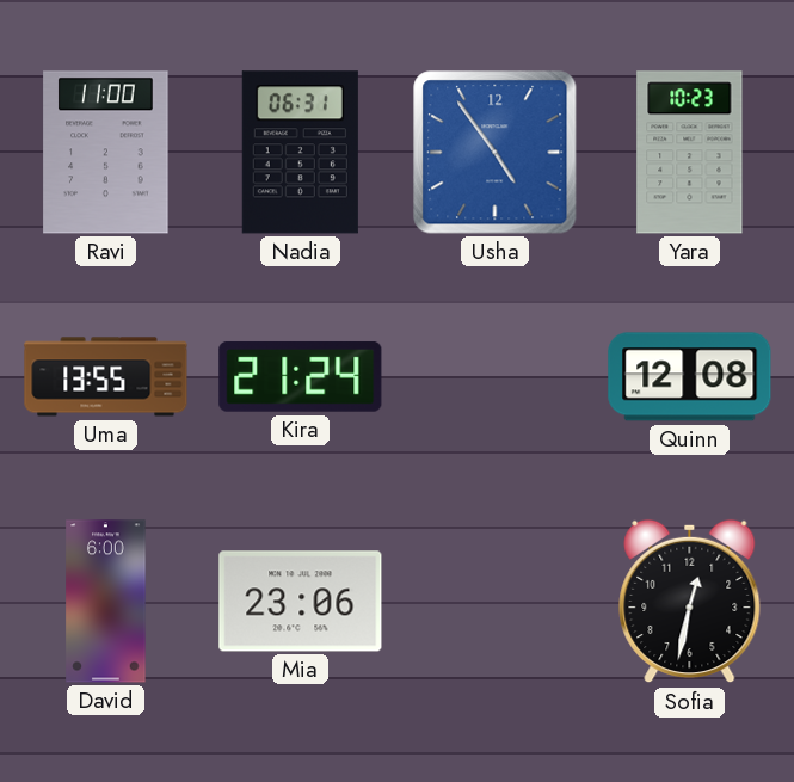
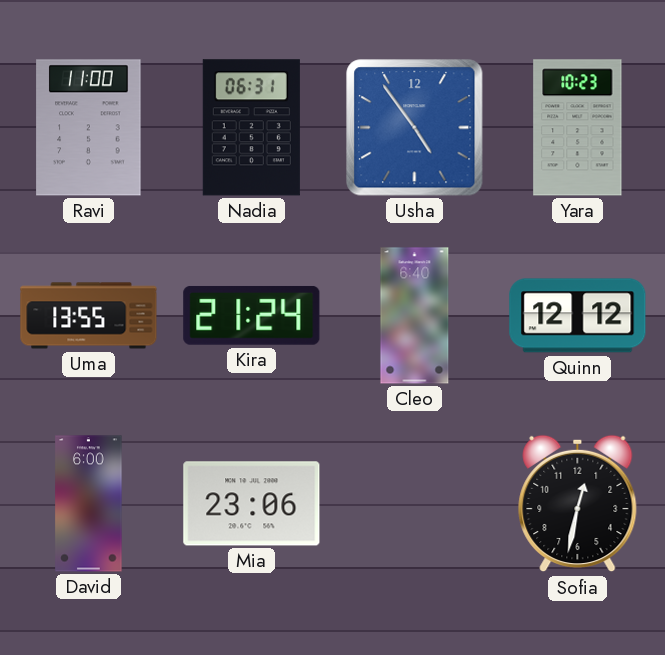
Cleo: none -> 6:40
Quinn: 12:08 -> 12:12
